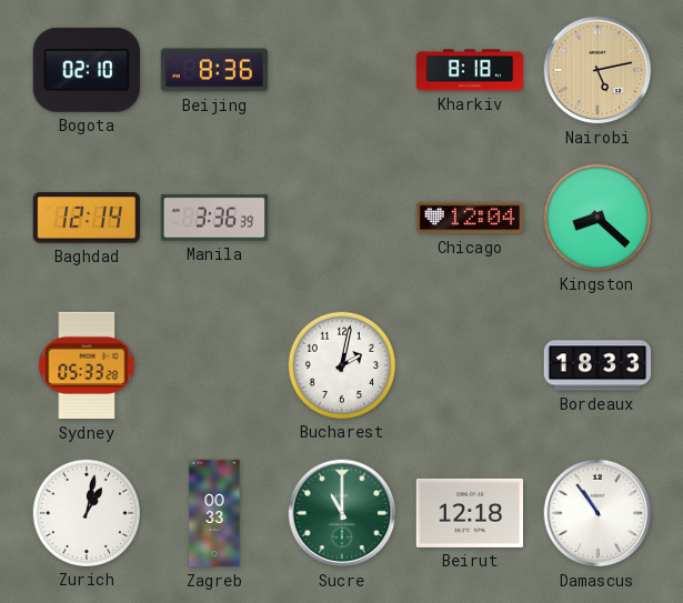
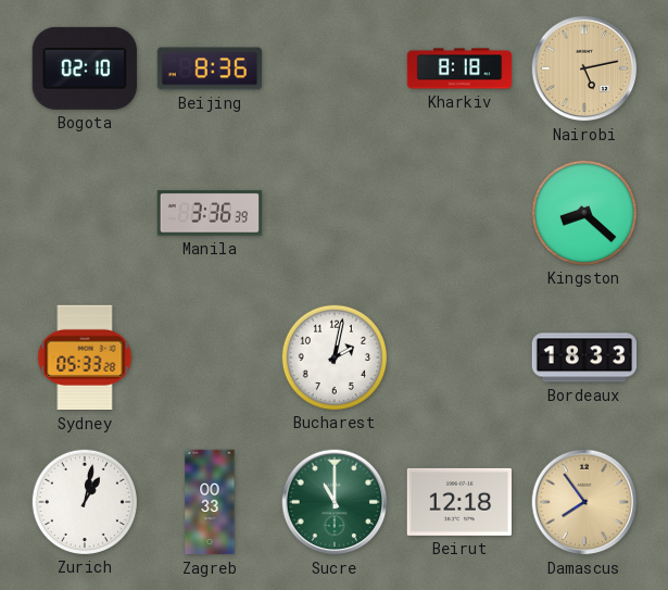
Baghdad: 12:14 -> none
Chicago: 12:04 -> none
Damascus: 10:54 -> 7:54
Damascus dial: white -> champagne
